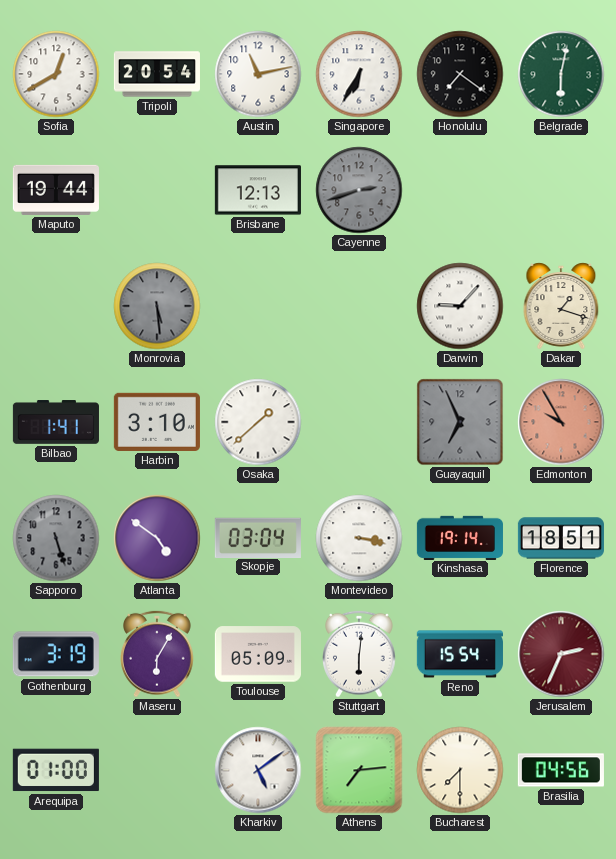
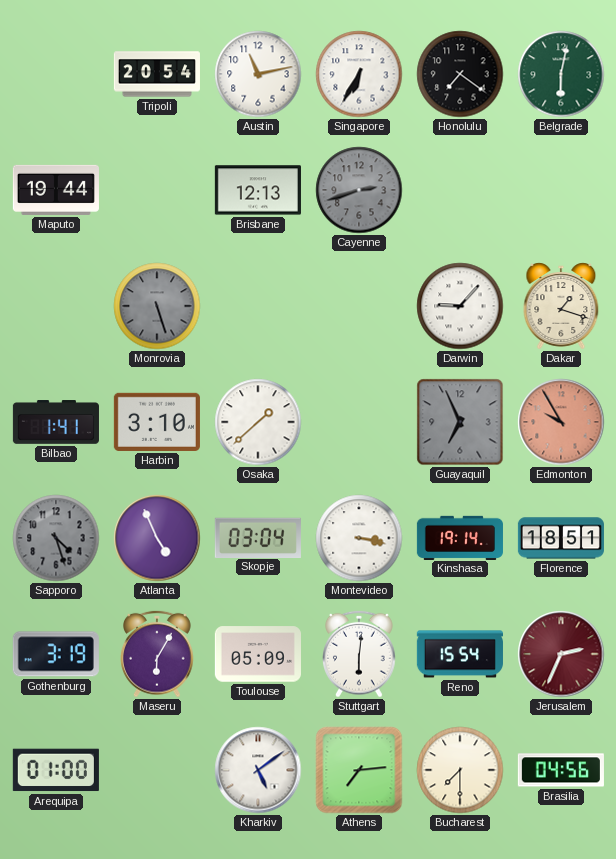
Sofia: 12:40 -> none
Monrovia: 5:29 -> 5:27
Sapporo: 5:27 -> 4:27
Atlanta: 4:51 -> 4:56
